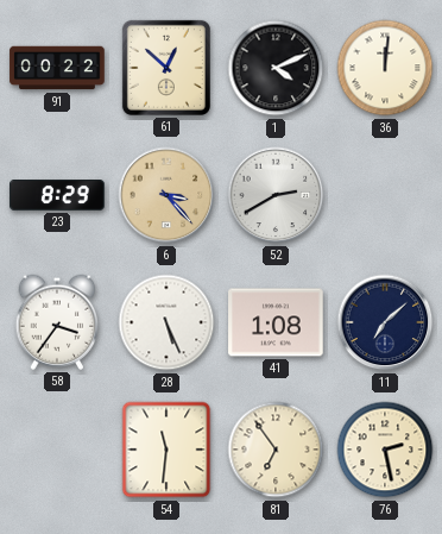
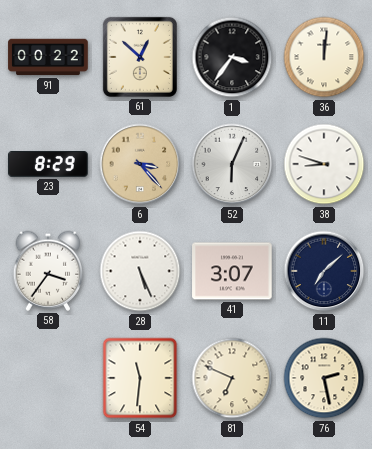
1: 4:11 -> 3:36
52: 2:40 -> 6:04
38: none -> 8:48
41: 1:08 -> 3:07
81: 6:54 -> 6:49
